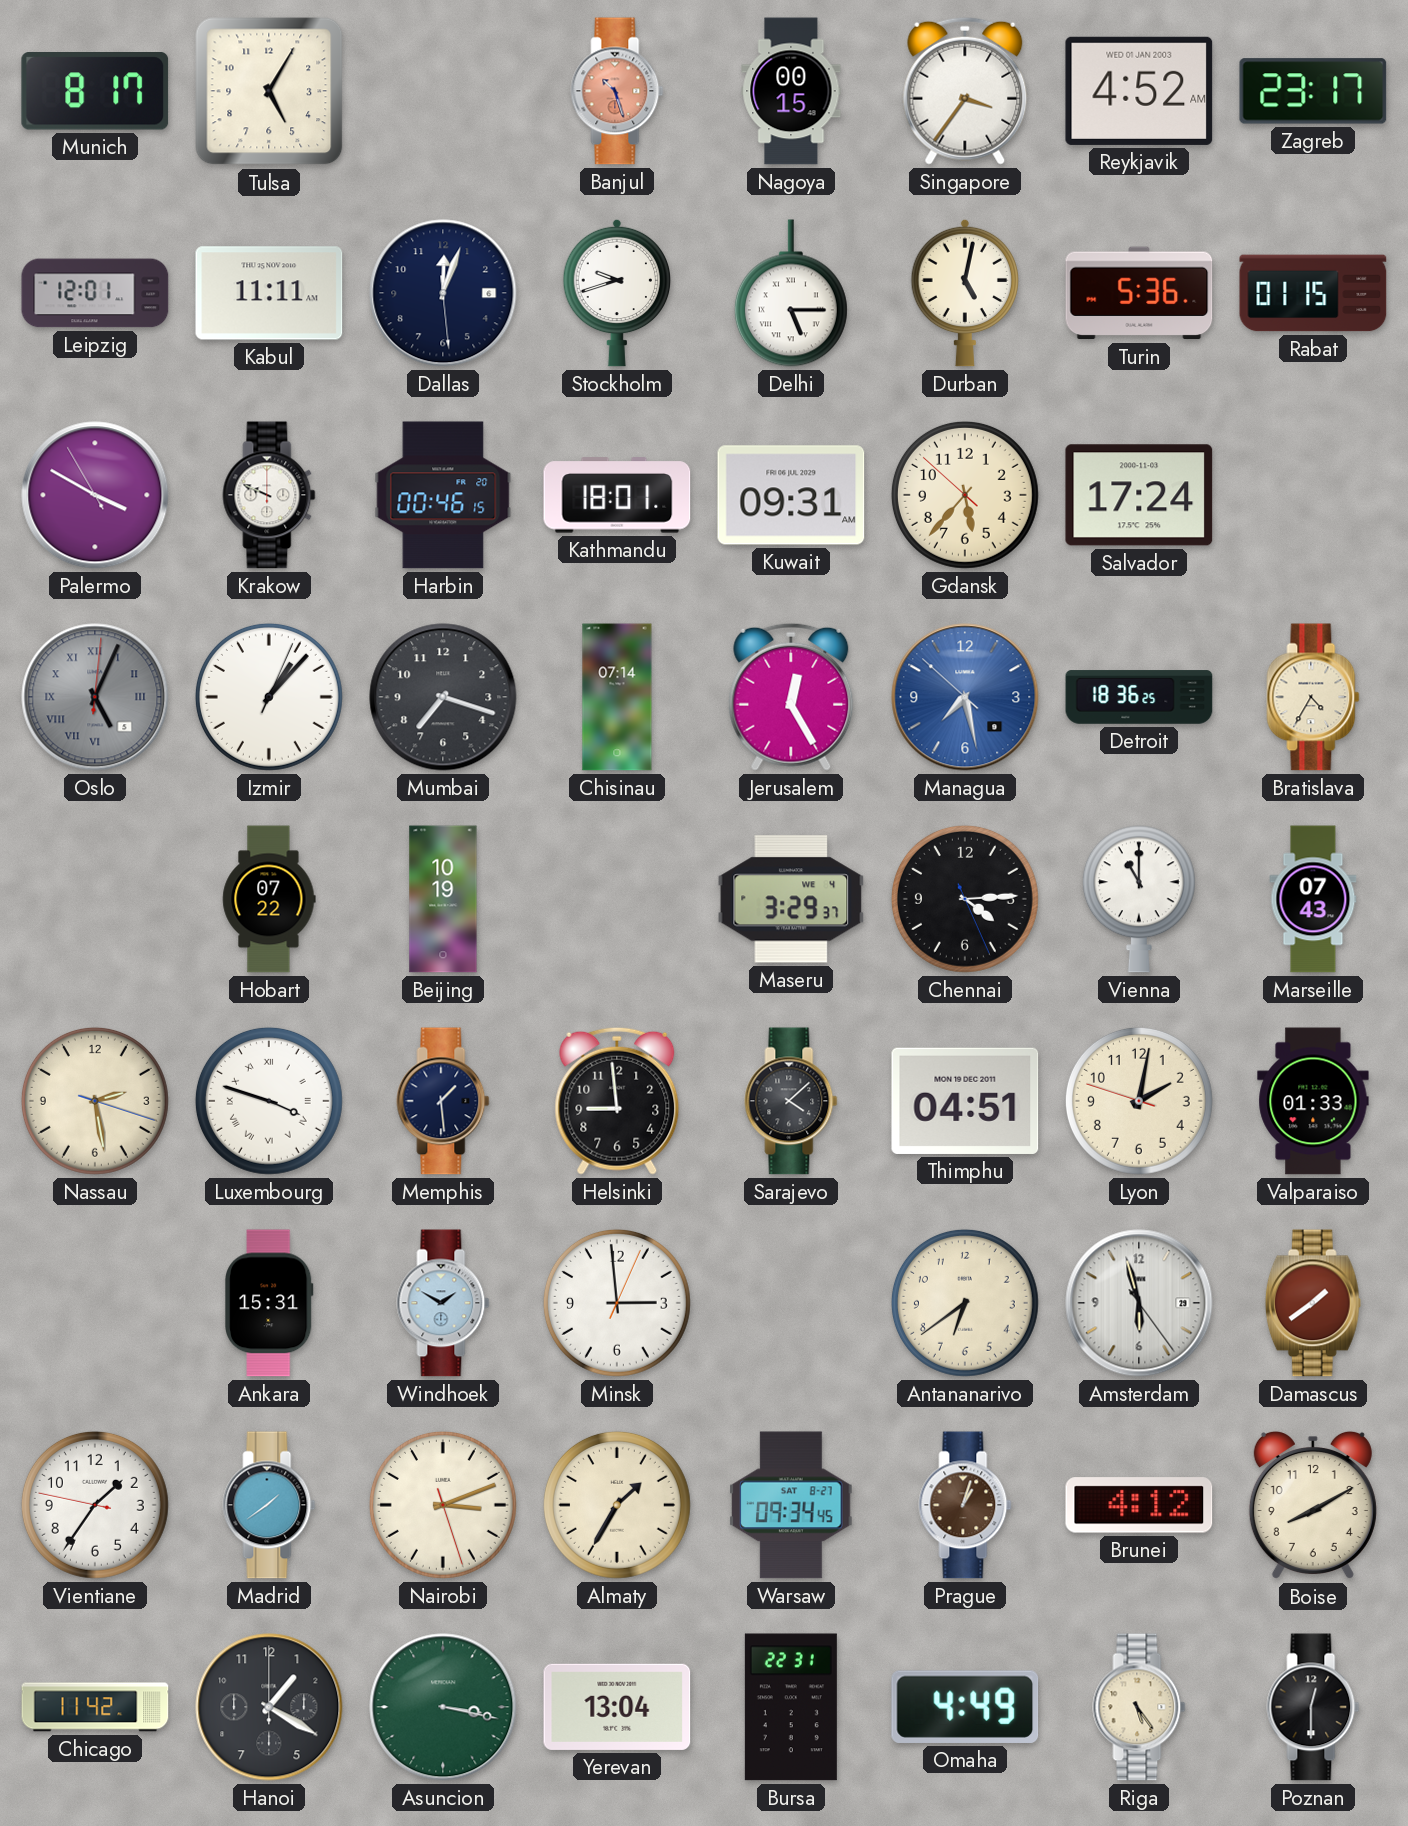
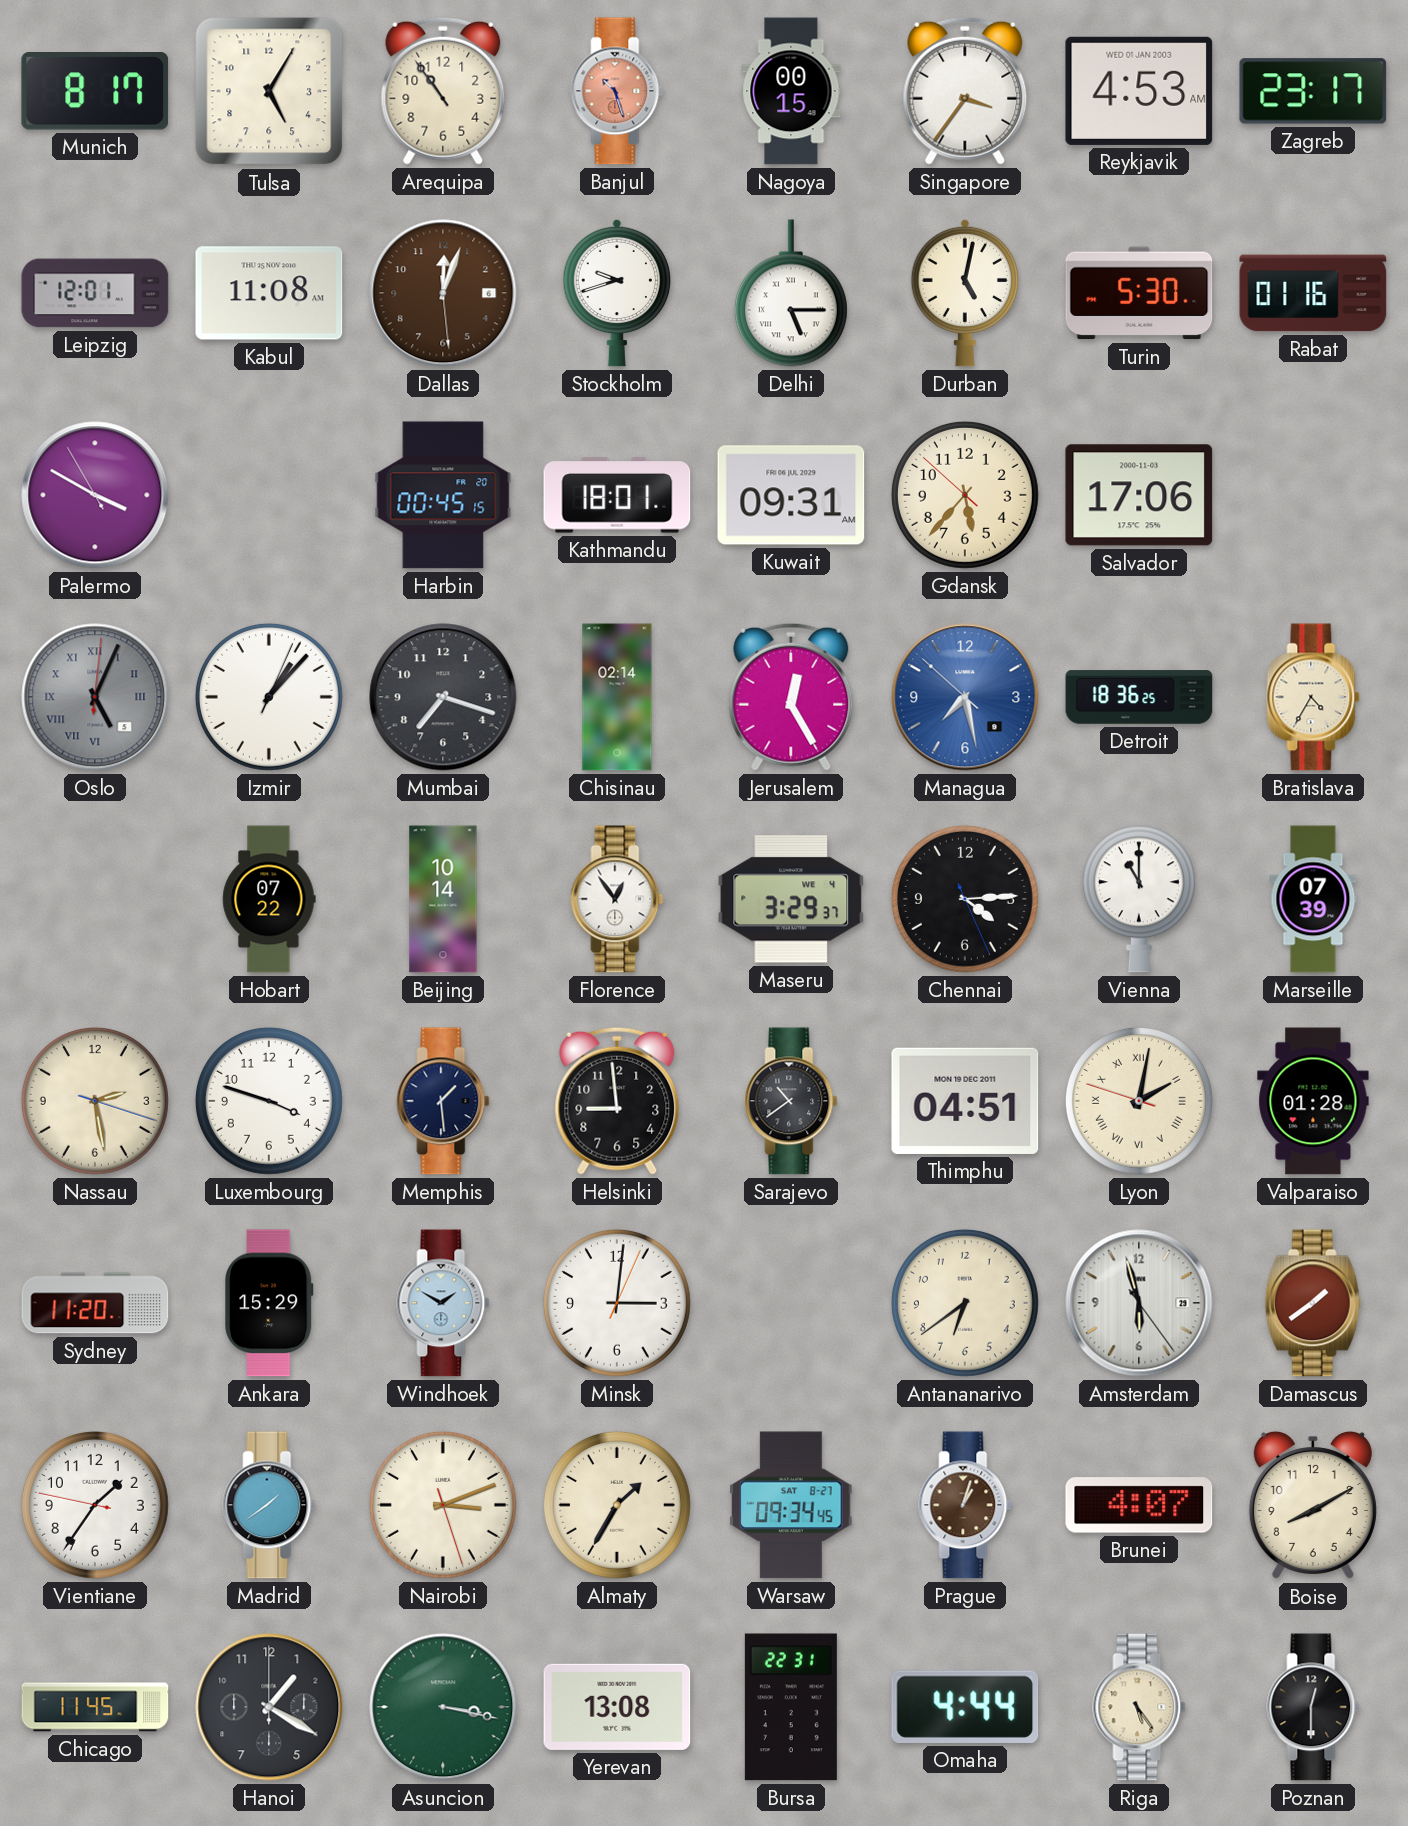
Arequipa: none -> 10:54
Reykjavik: 4:52 -> 4:53
Kabul: 11:11 -> 11:08
Dallas dial: navy -> brown
Turin: 5:36 -> 5:30
Rabat: 01:15 -> 01:16
Krakow: 9:49 -> none
Harbin: 00:46 -> 00:45
Salvador: 17:24 -> 17:06
Chisinau: 07:14 -> 02:14
Beijing: 10:19 -> 10:14
Florence: none -> 12:54
Marseille: 07:43 -> 07:39
Luxembourg numerals: Roman -> Arabic
Sarajevo: 4:08 -> 10:39
Lyon numerals: Arabic -> Roman
Valparaiso: 01:33 -> 01:28
Sydney: none -> 11:20
Ankara: 15:31 -> 15:29
Minsk: 2:59 -> 3:01
Brunei: 4:12 -> 4:07
Chicago: 11:42 -> 11:45
Yerevan: 13:04 -> 13:08
Omaha: 4:49 -> 4:44
